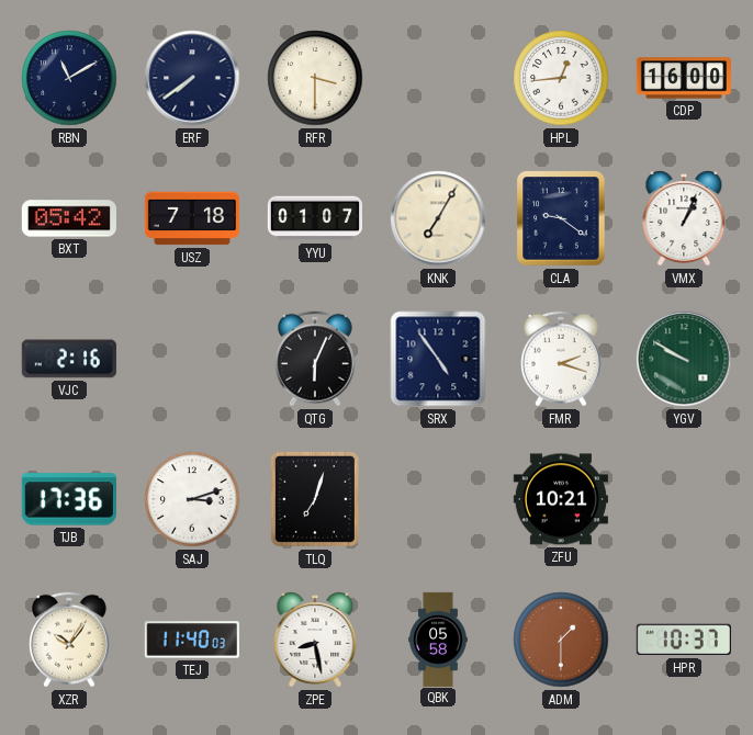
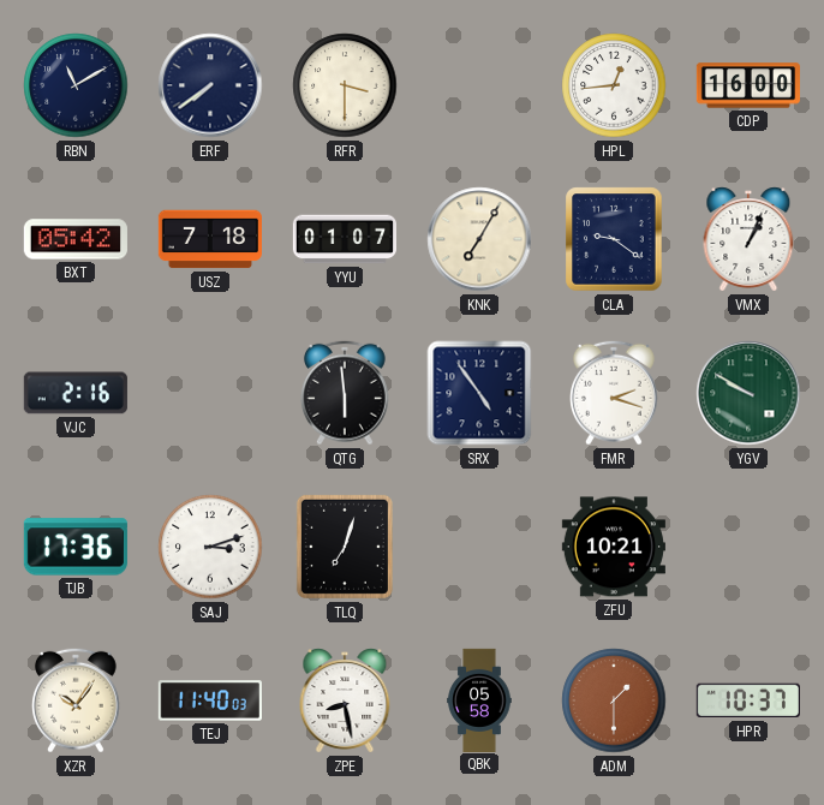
QTG: 6:04 -> 5:59
